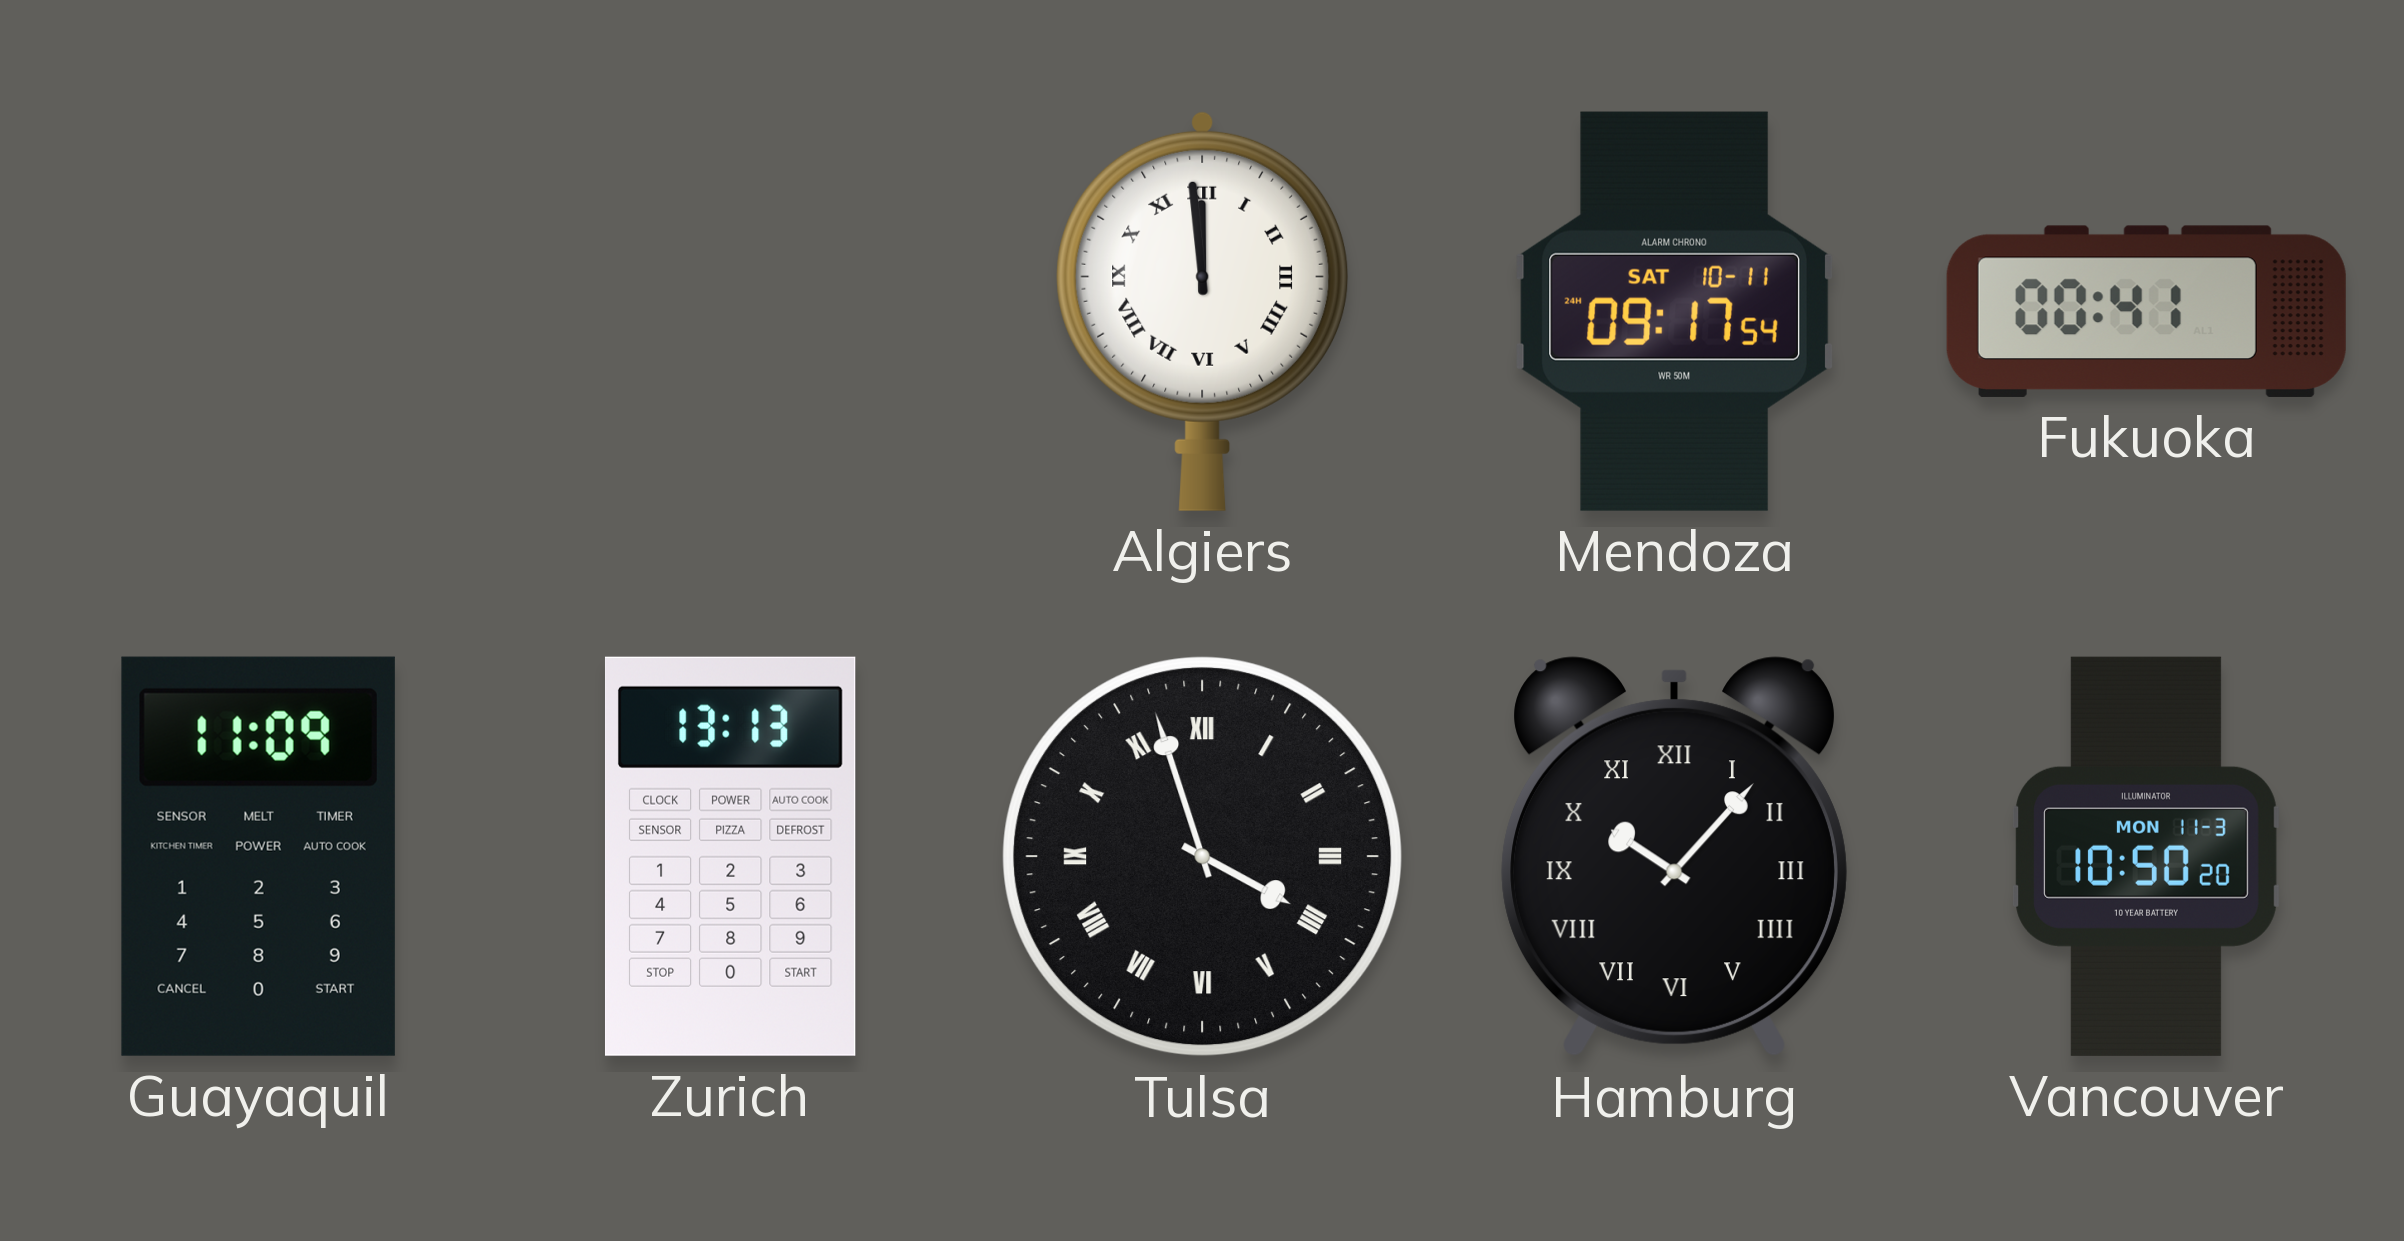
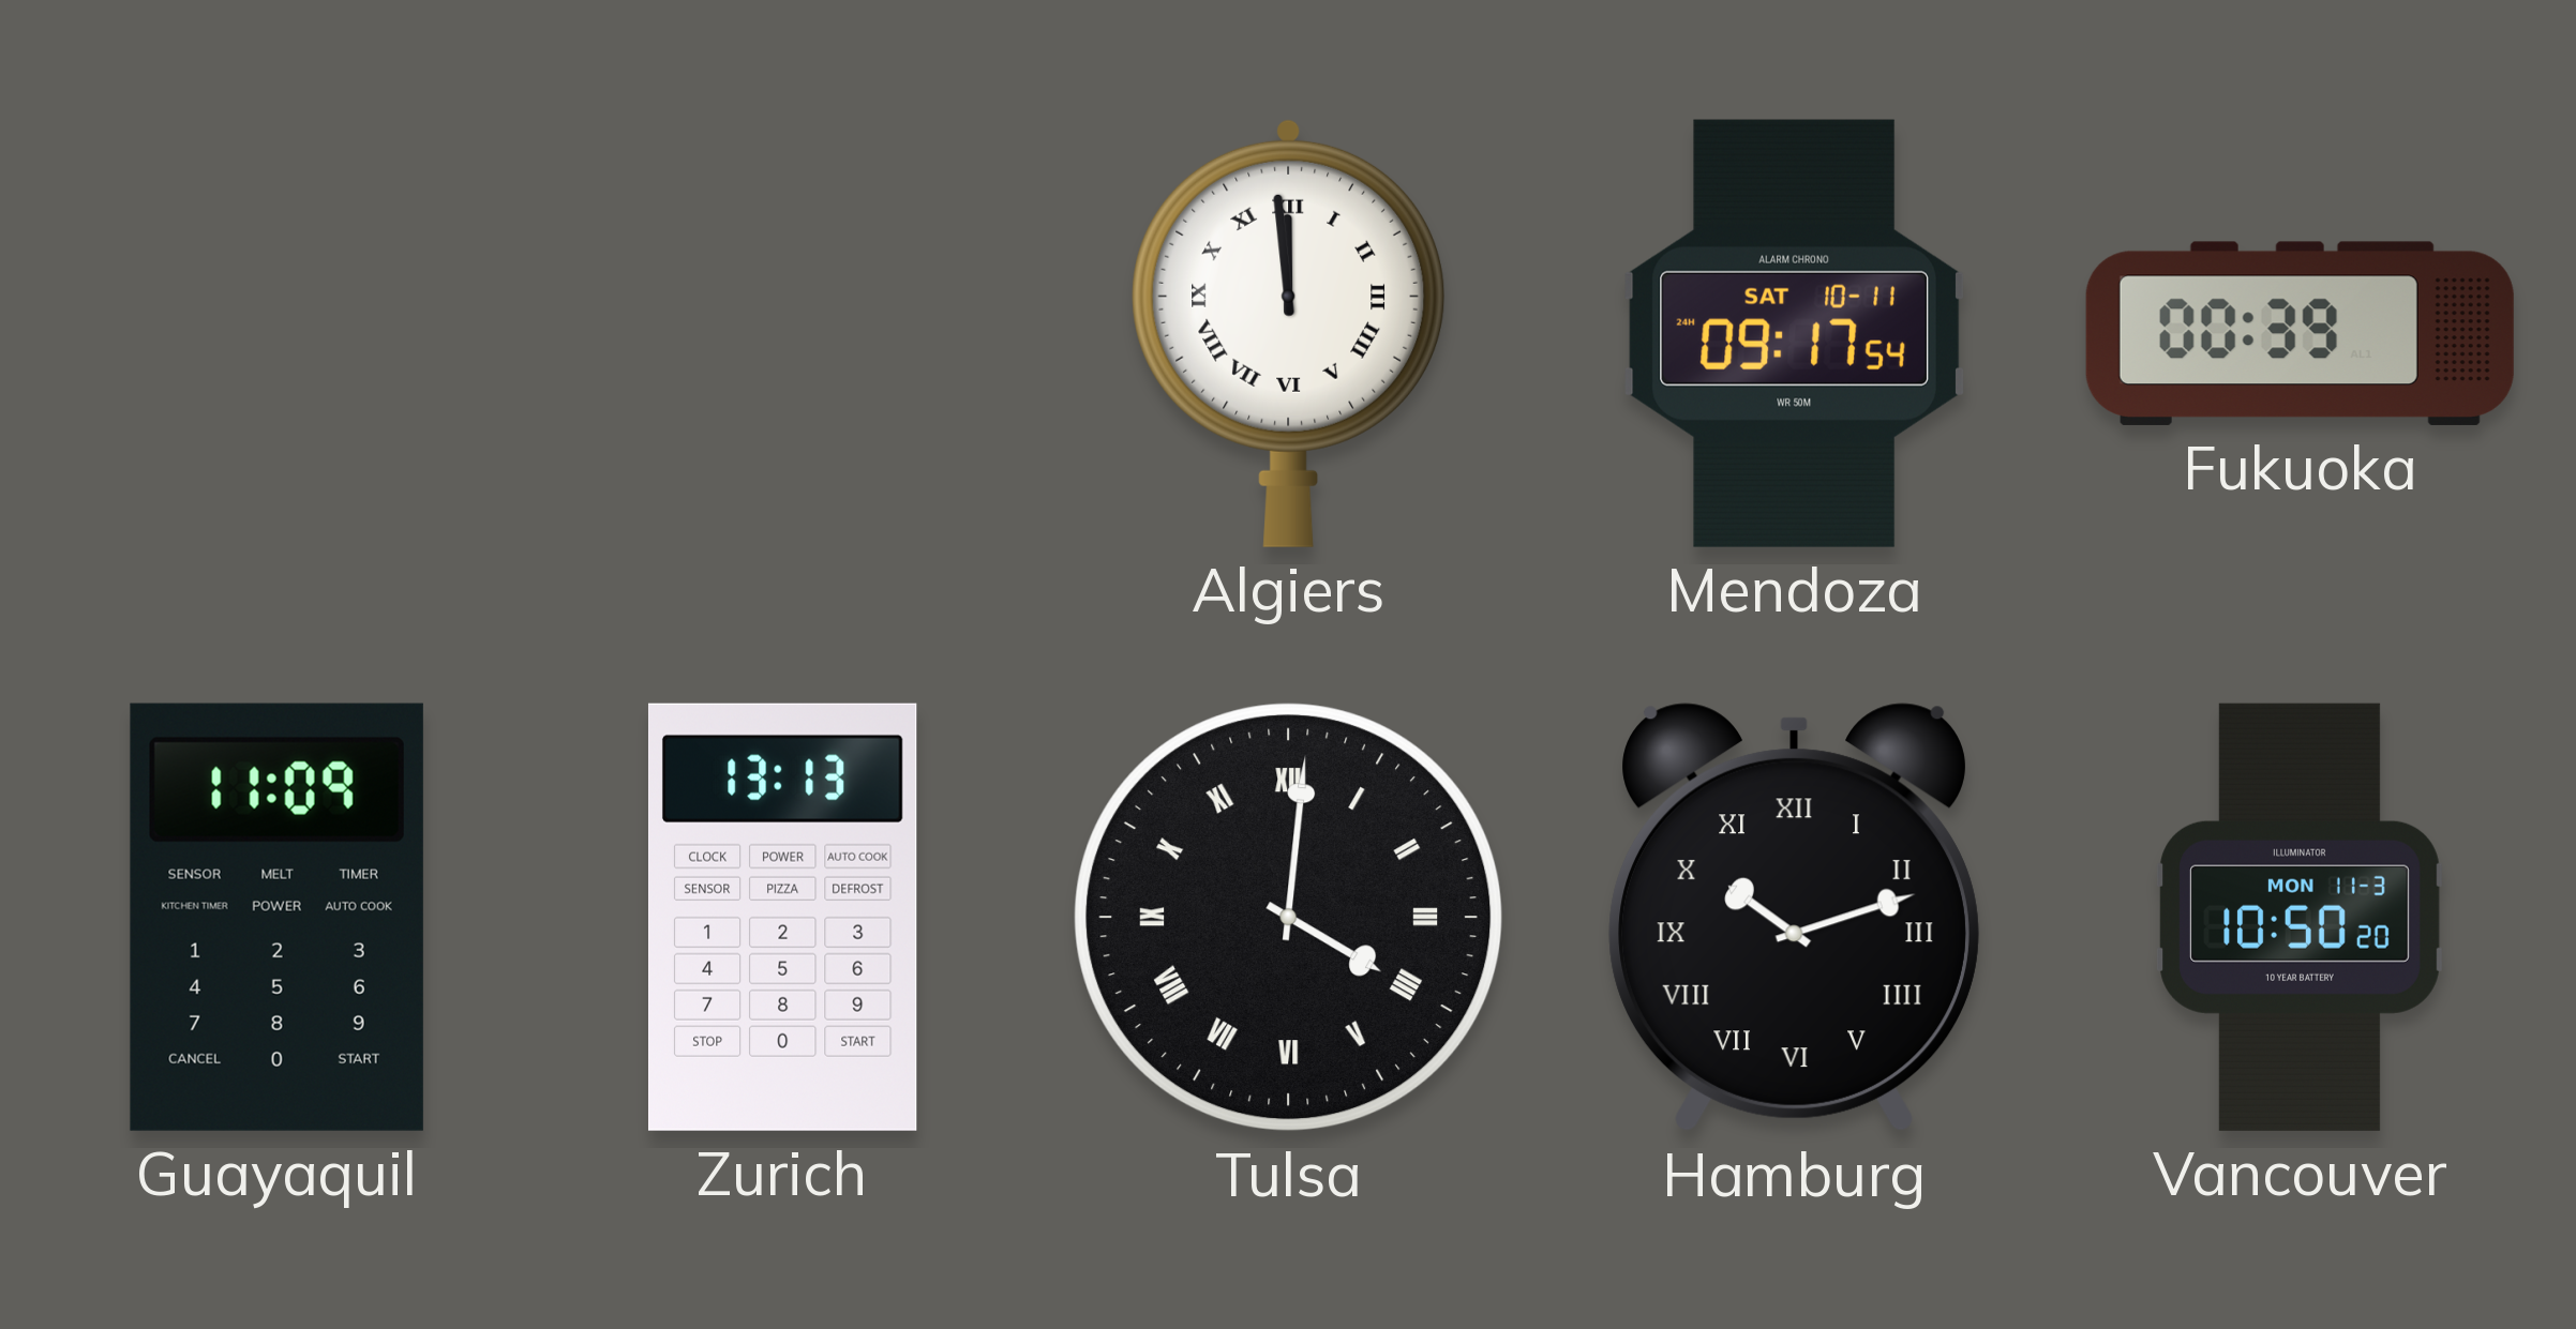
Fukuoka: 00:41 -> 00:39
Tulsa: 3:57 -> 4:01
Hamburg: 10:07 -> 10:12
